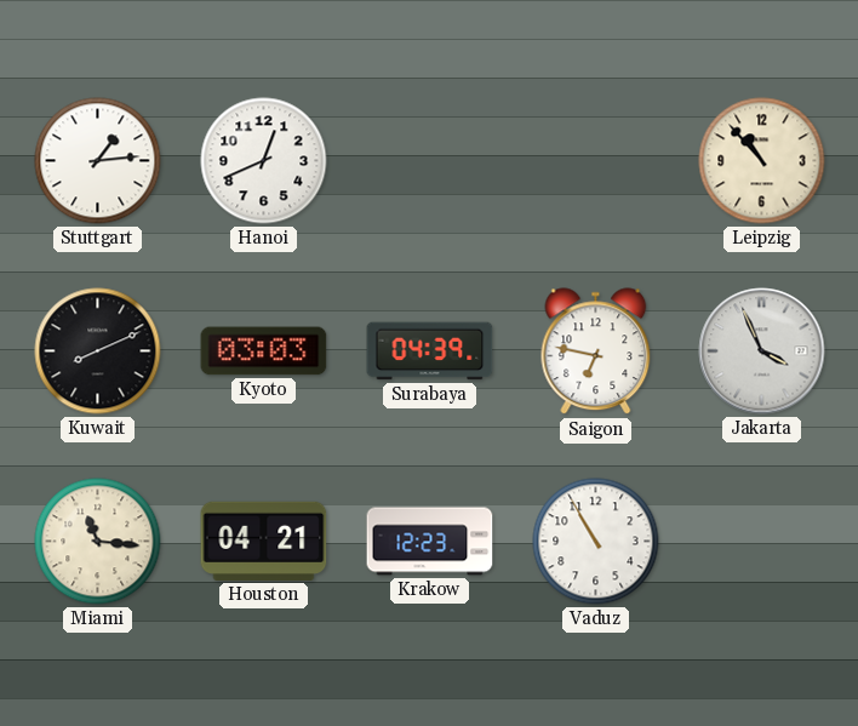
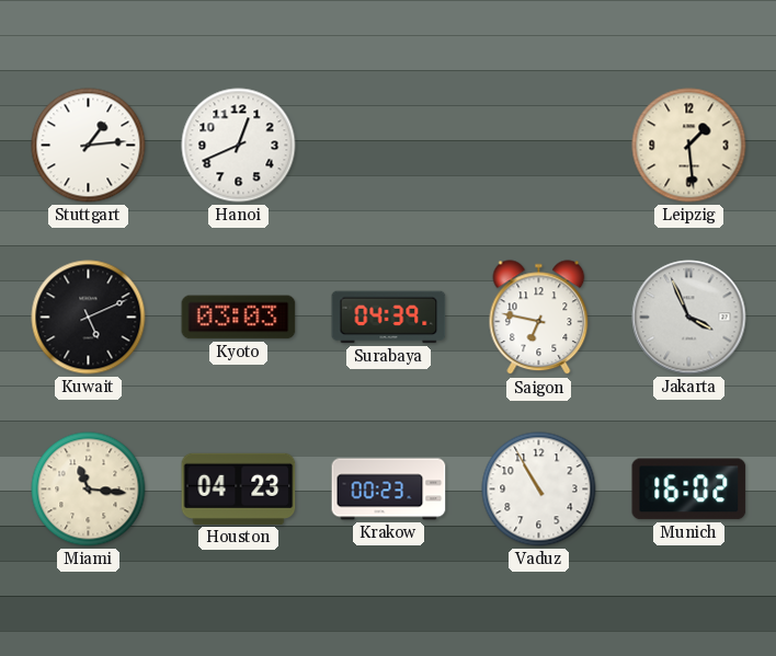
Leipzig: 10:53 -> 1:29
Kuwait: 8:11 -> 5:11
Houston: 04:21 -> 04:23
Krakow: 12:23 -> 00:23
Munich: none -> 16:02
